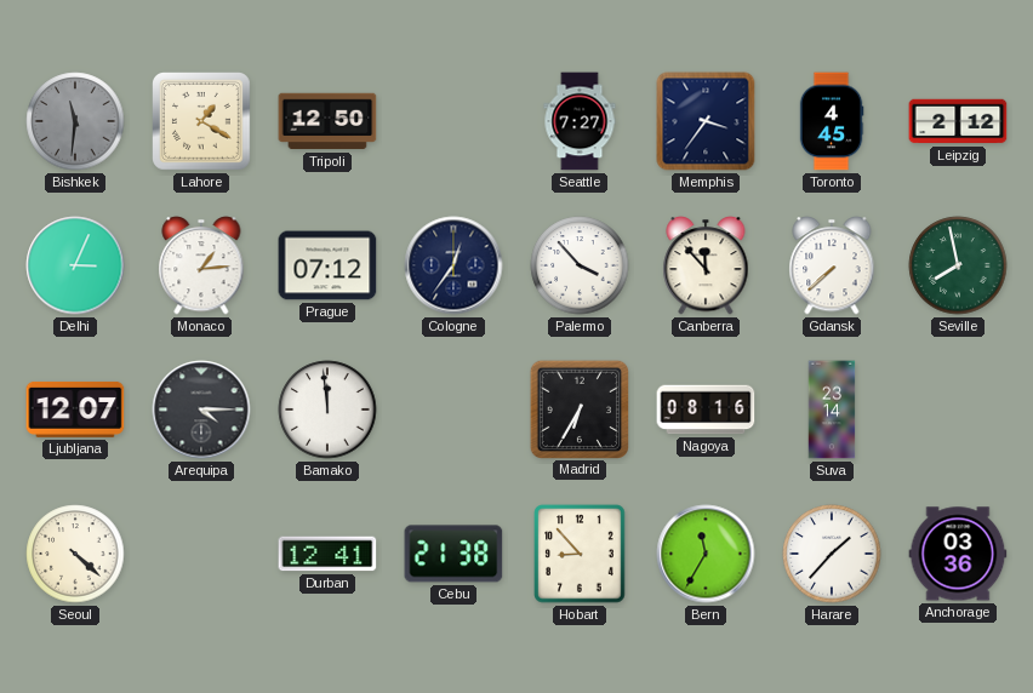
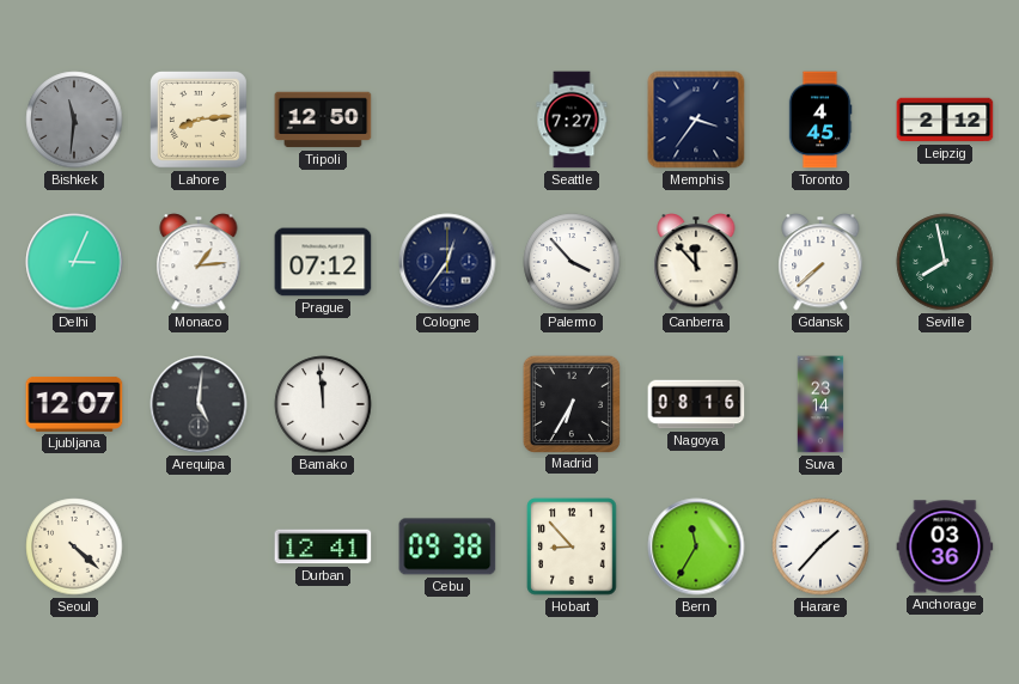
Lahore: 1:20 -> 8:14
Arequipa: 4:15 -> 5:01
Cebu: 21:38 -> 09:38
